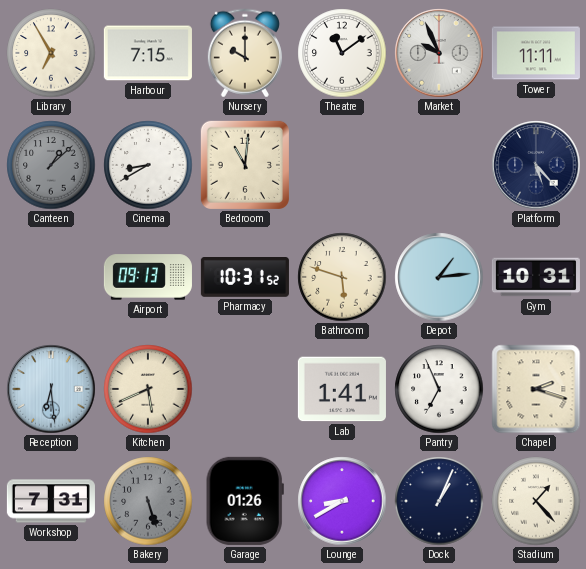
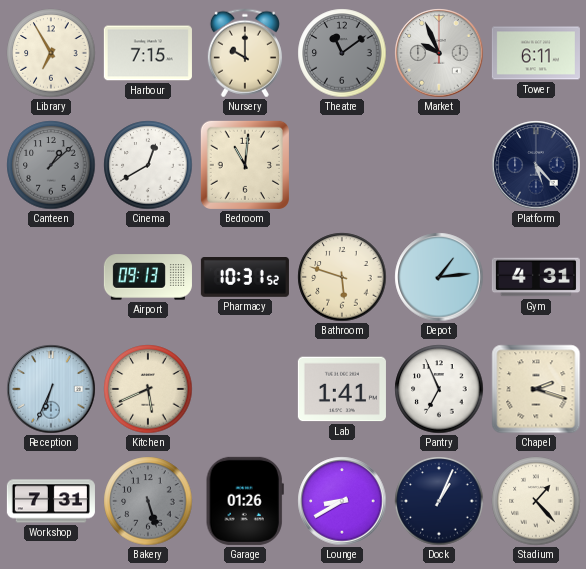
Theatre dial: white -> grey
Tower: 11:11 -> 6:11
Cinema: 8:40 -> 12:40
Gym: 10:31 -> 4:31
Reception: 6:29 -> 6:34
